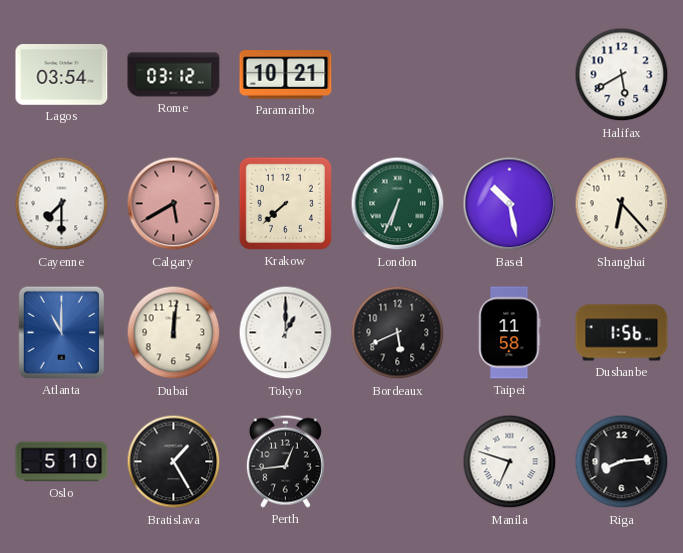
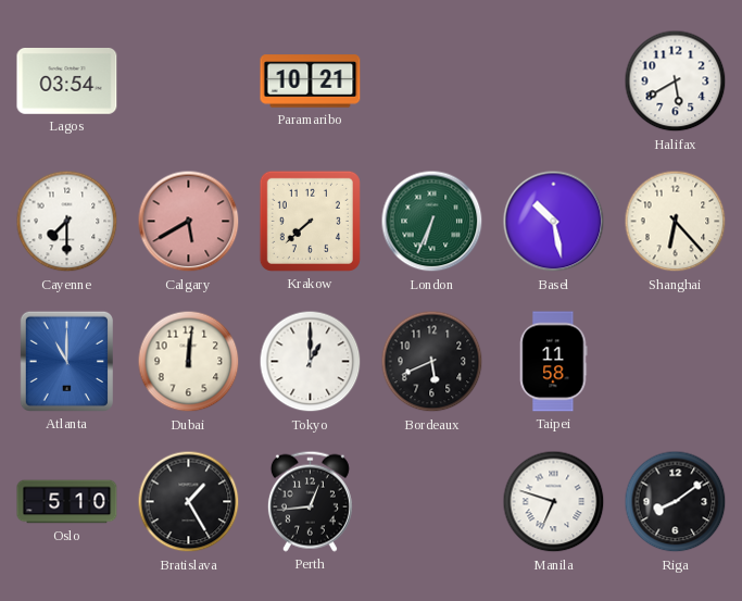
Rome: 03:12 -> none
Dushanbe: 1:56 -> none
Riga: 8:14 -> 8:09
